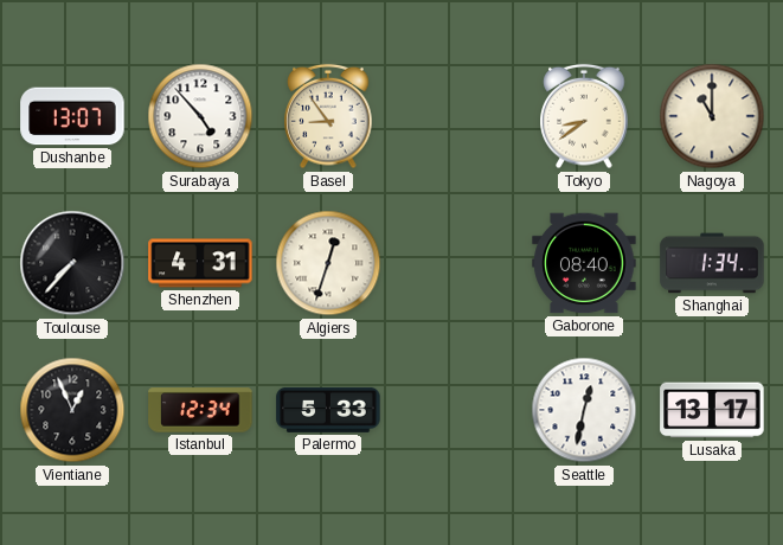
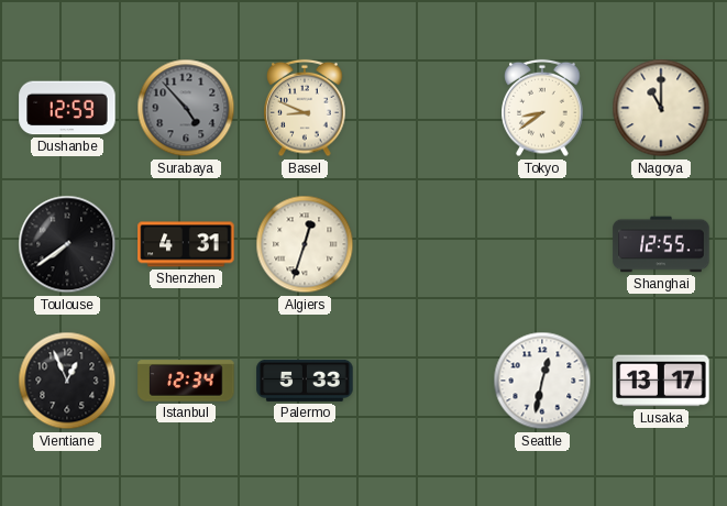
Dushanbe: 13:07 -> 12:59
Surabaya dial: white -> grey
Basel: 8:54 -> 8:49
Toulouse: 7:37 -> 7:39
Gaborone: 08:40 -> none
Shanghai: 1:34 -> 12:55
